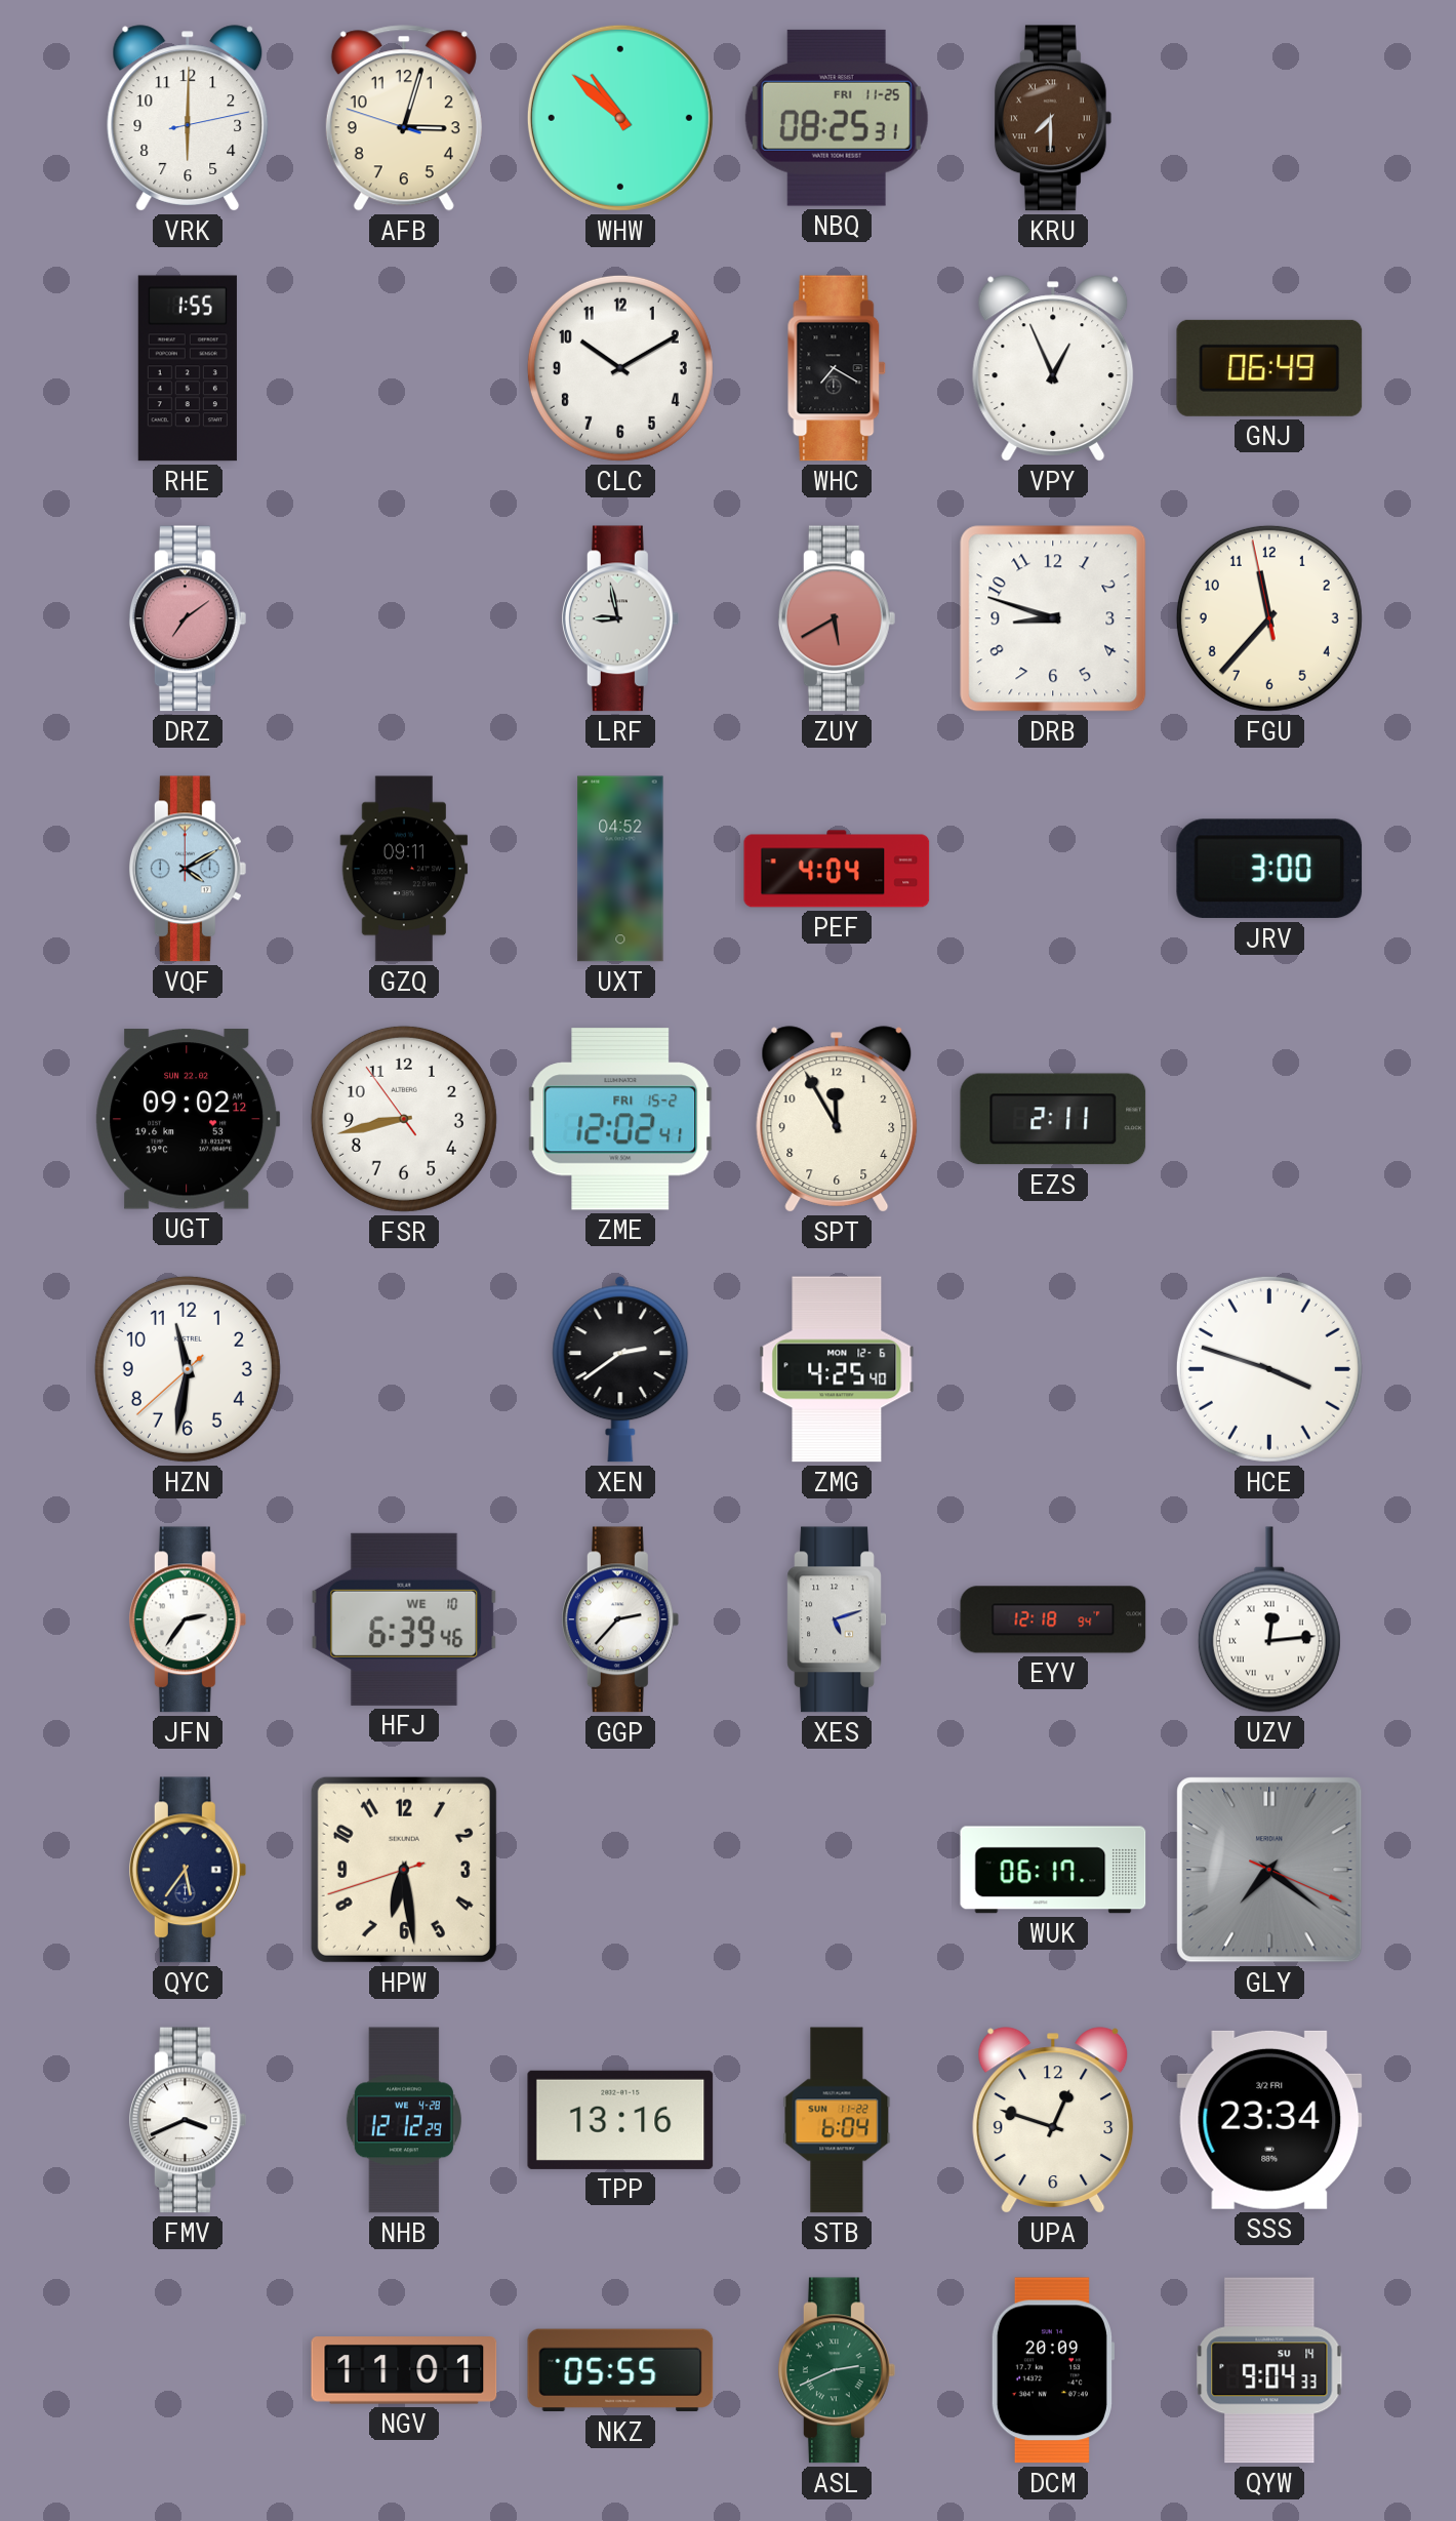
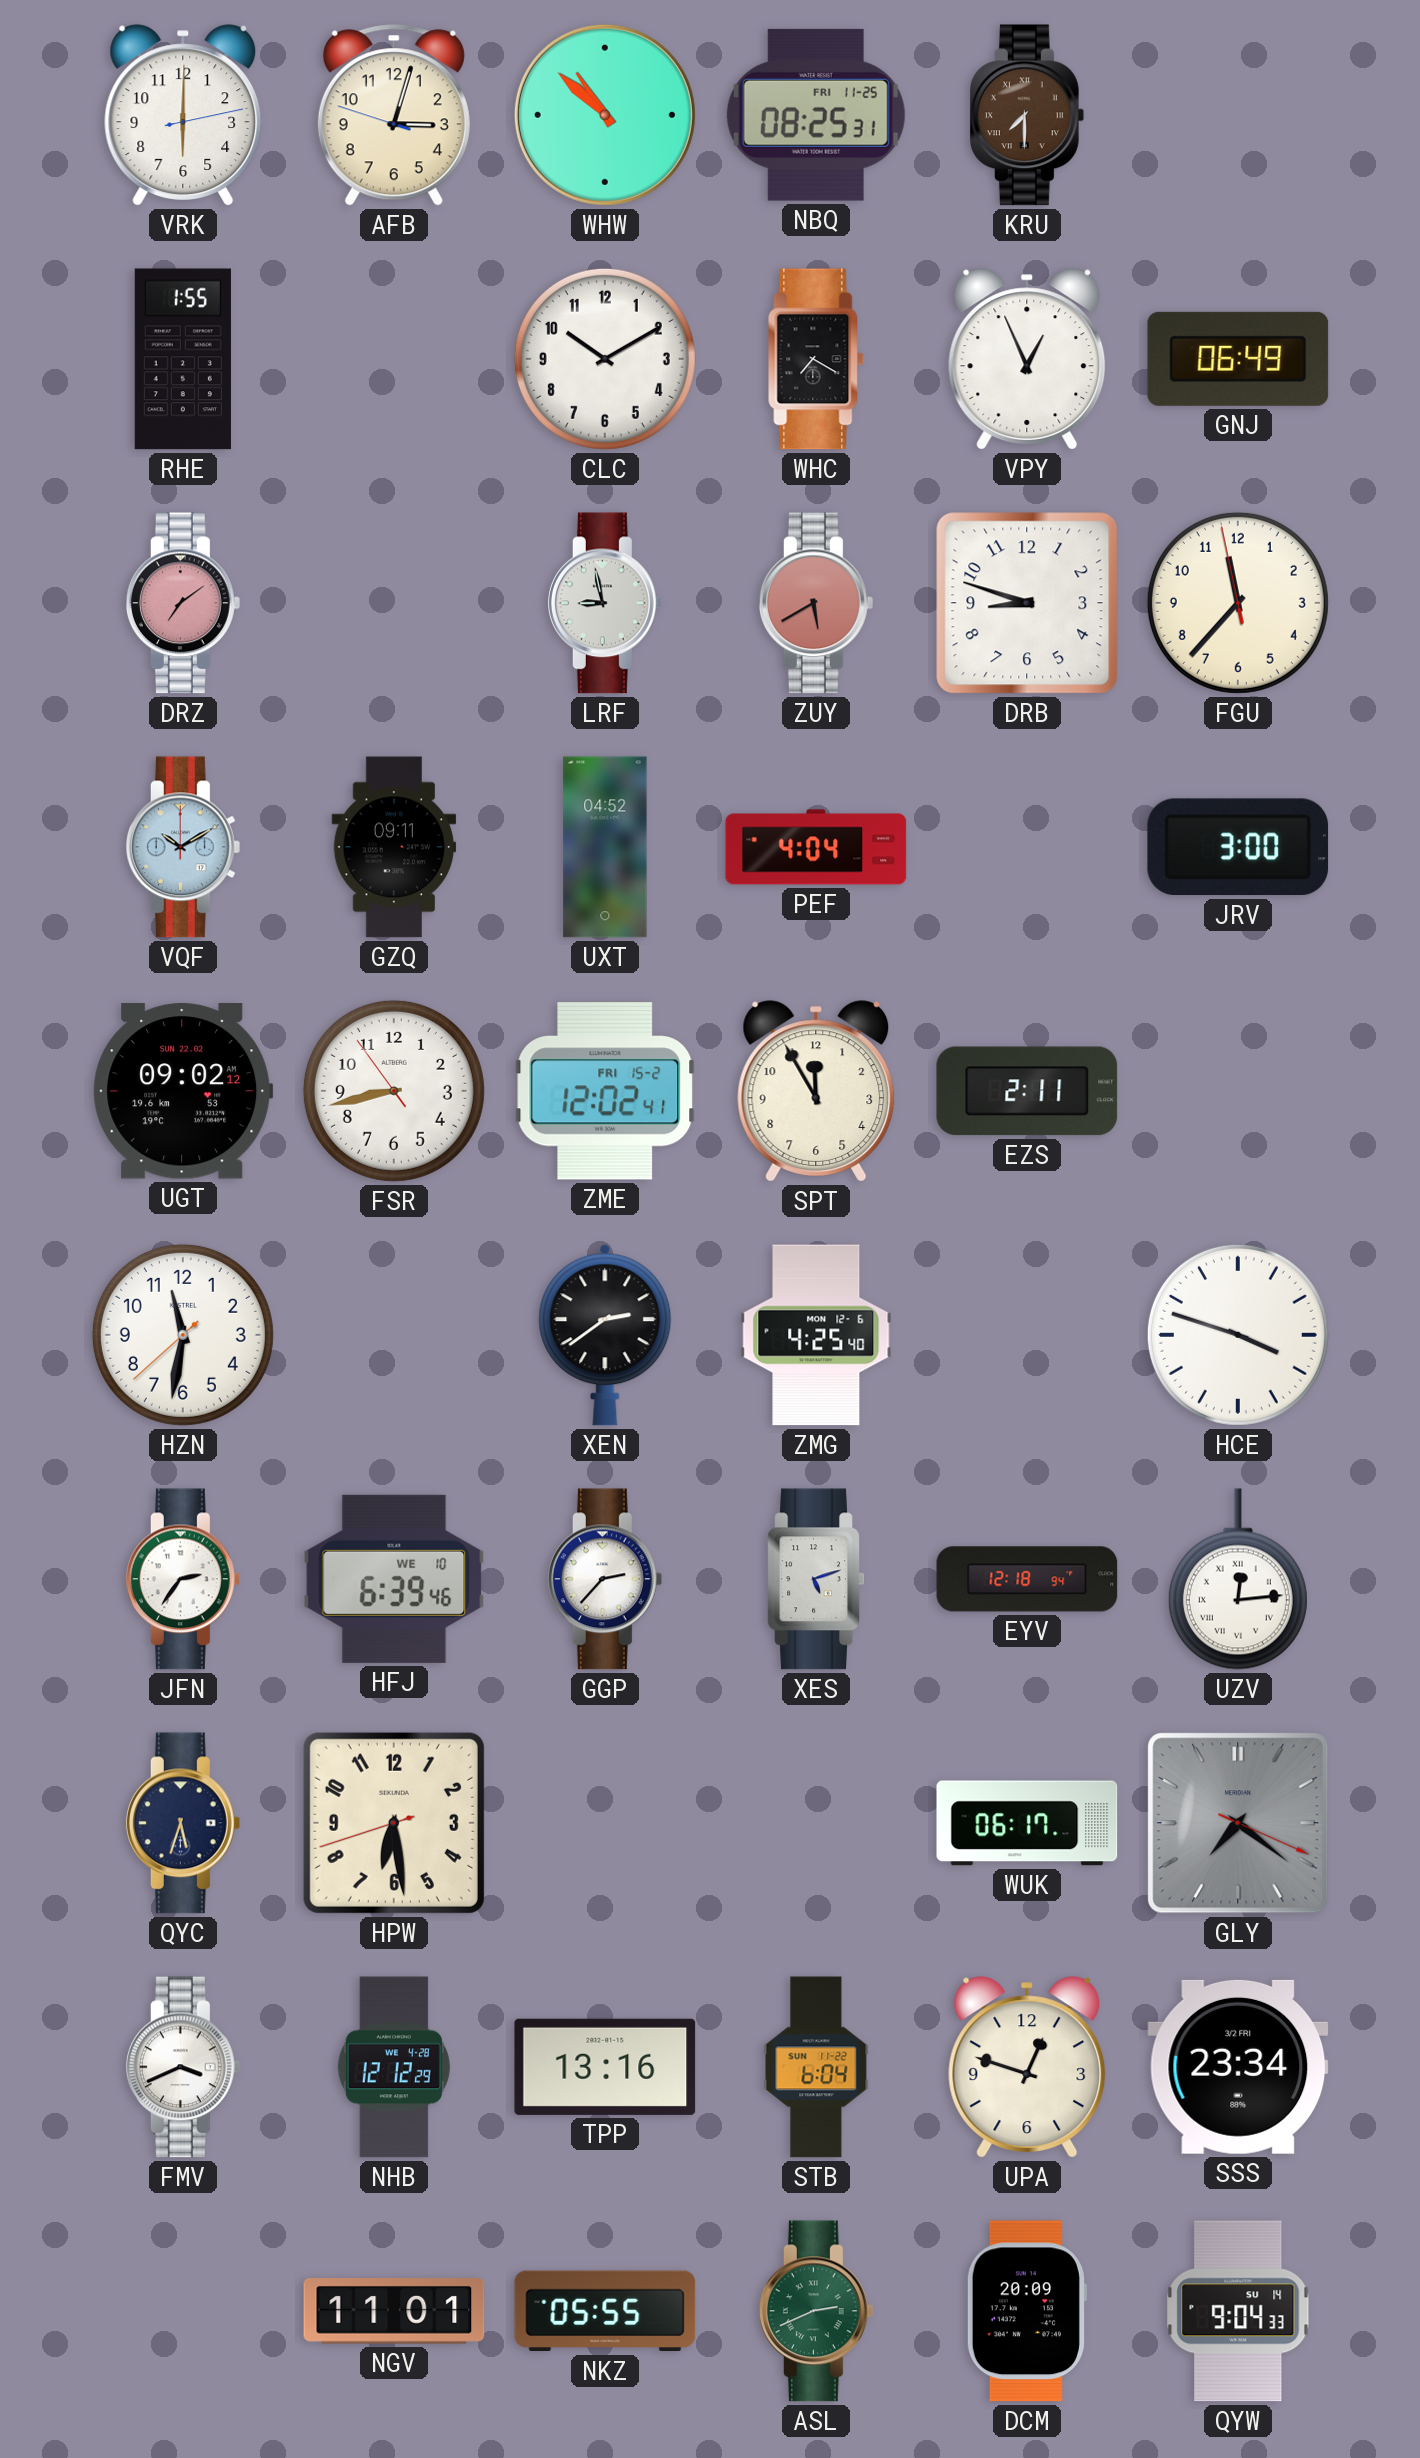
VQF: 4:10 -> 10:10
QYC: 5:36 -> 5:33
